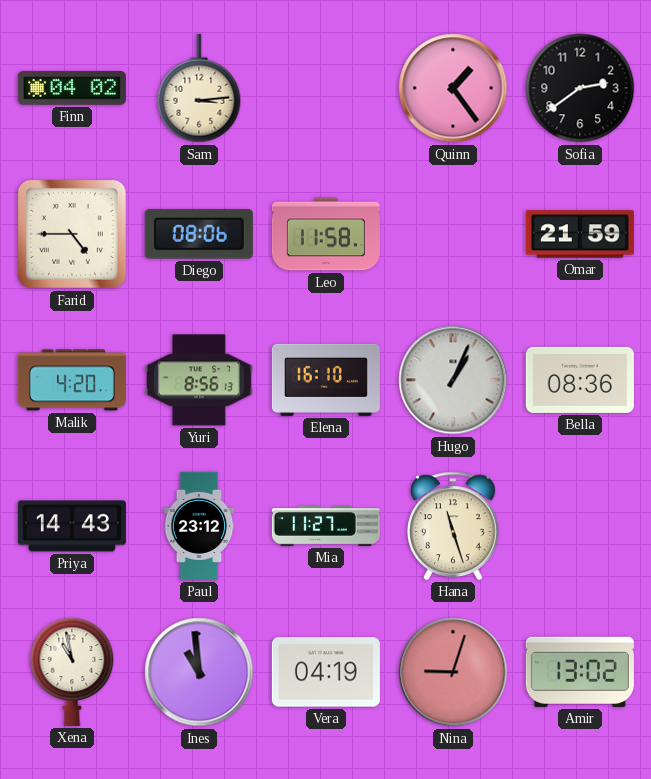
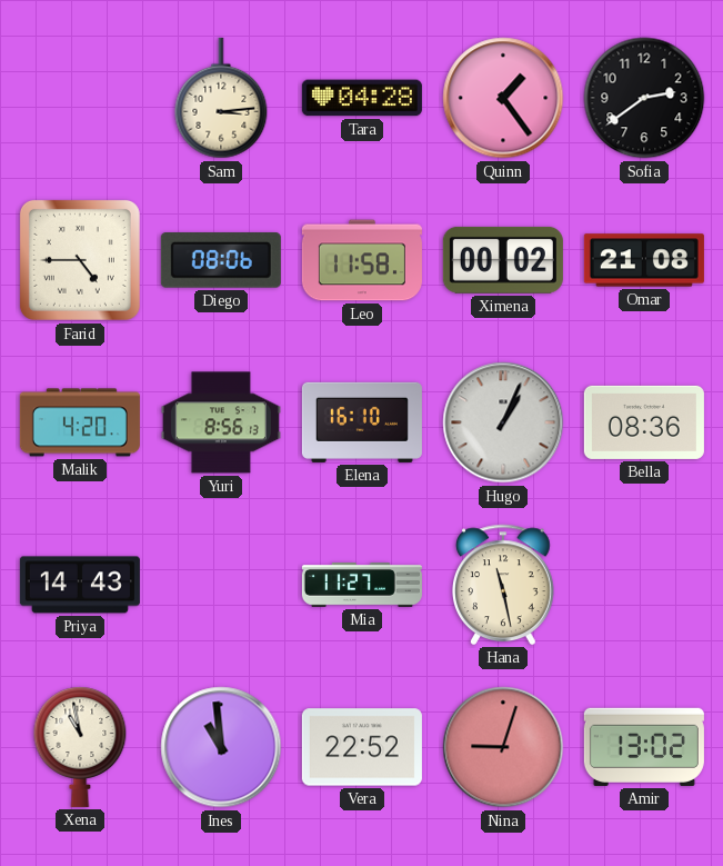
Finn: 04:02 -> none
Tara: none -> 04:28
Ximena: none -> 00:02
Omar: 21:59 -> 21:08
Paul: 23:12 -> none
Hana: 11:27 -> 11:28
Vera: 04:19 -> 22:52
